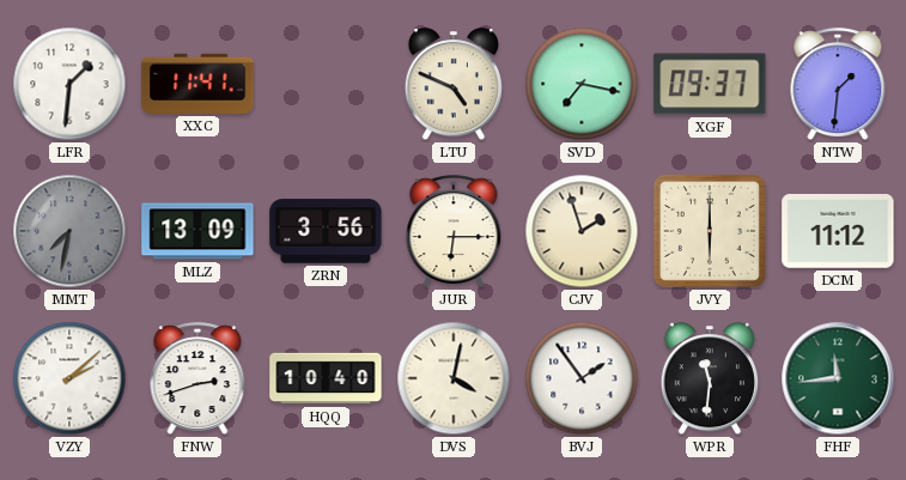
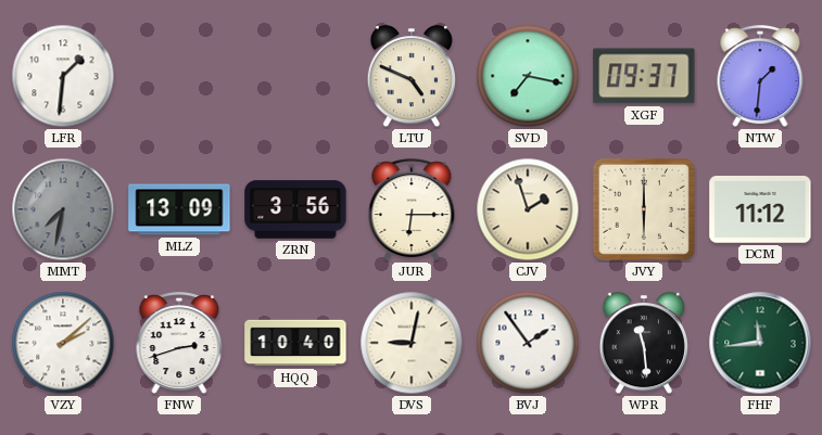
XXC: 11:41 -> none
DVS: 4:02 -> 9:02
WPR: 11:31 -> 11:29
